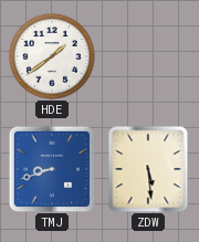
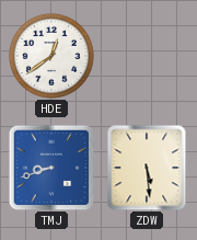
HDE: 1:39 -> 12:39
